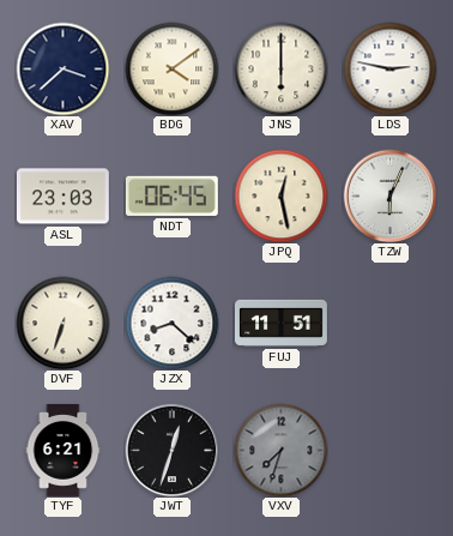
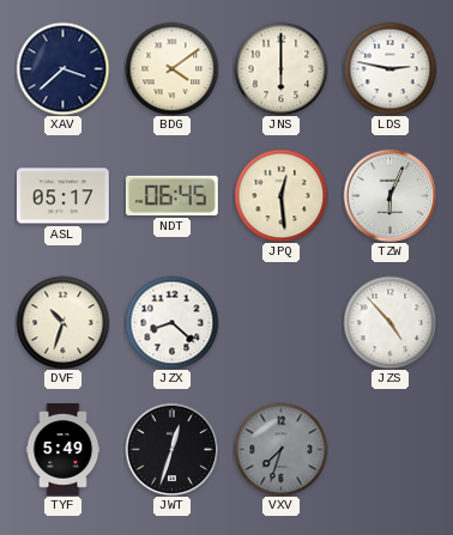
ASL: 23:03 -> 05:17
JPQ: 12:28 -> 12:29
DVF: 6:33 -> 10:33
FUJ: 11:51 -> none
JZS: none -> 4:53
TYF: 6:21 -> 5:49
